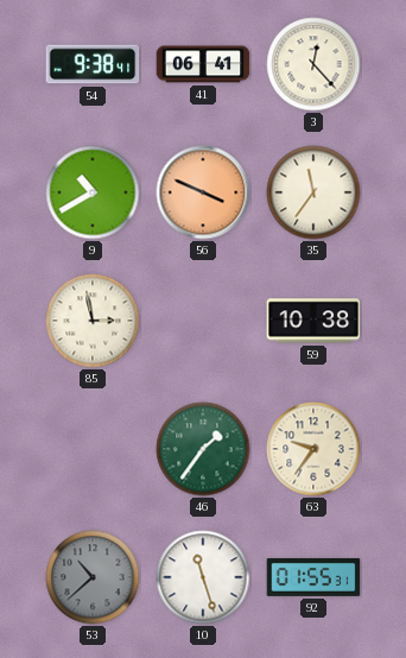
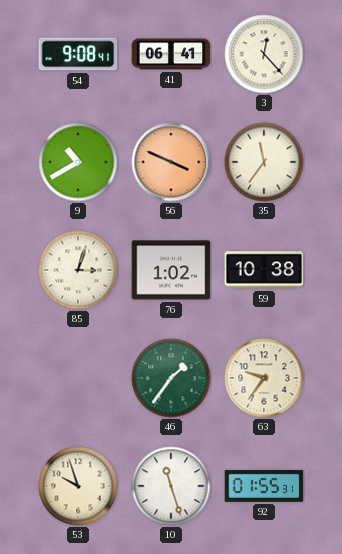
54: 9:38 -> 9:08
85: 2:58 -> 3:03
76: none -> 1:02
53: 10:38 -> 9:57
53 dial: grey -> cream
